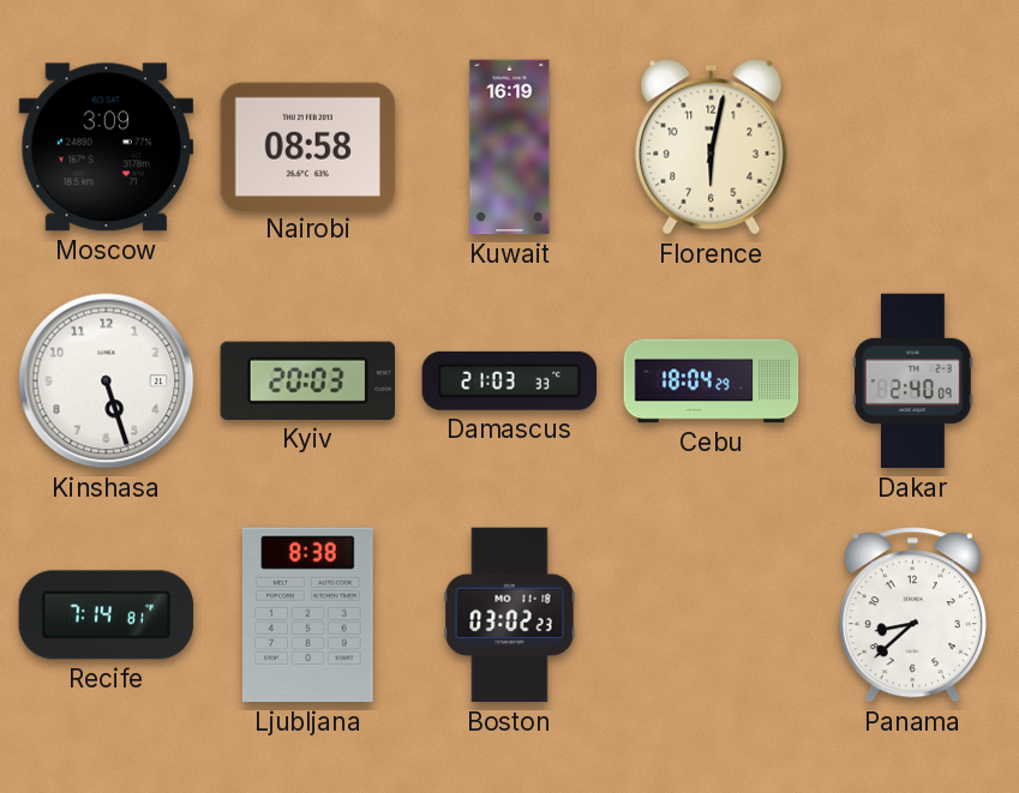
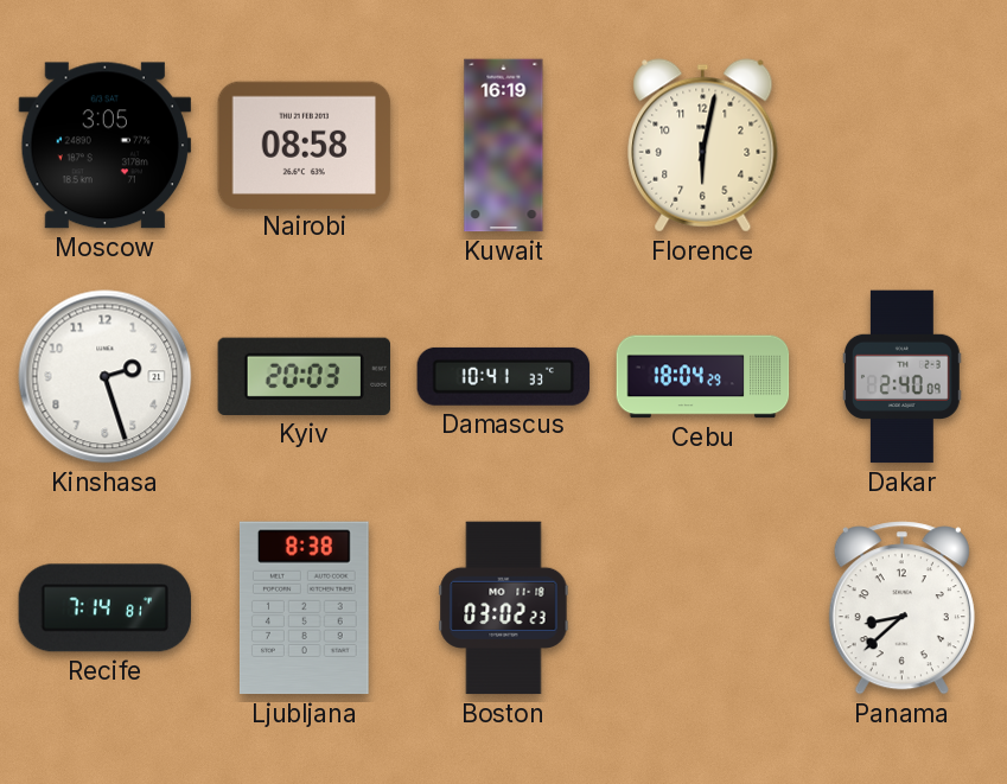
Moscow: 3:09 -> 3:05
Kinshasa: 5:27 -> 2:27
Damascus: 21:03 -> 10:41
